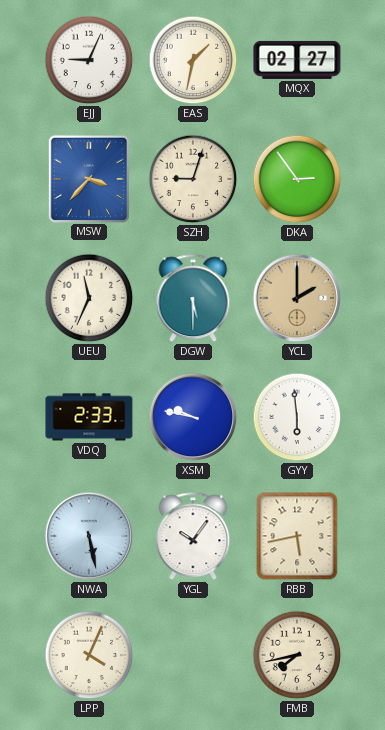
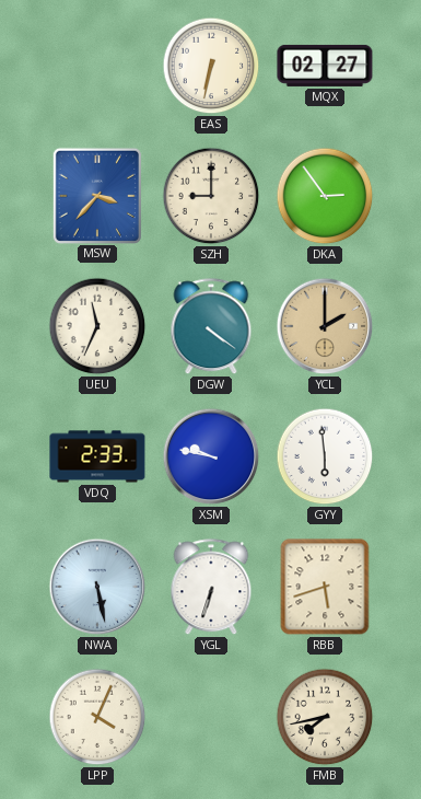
EJJ: 9:04 -> none
EAS: 1:32 -> 6:32
SZH: 9:03 -> 9:00
DGW: 5:30 -> 4:21
YGL: 10:06 -> 6:33
RBB: 5:43 -> 5:42
